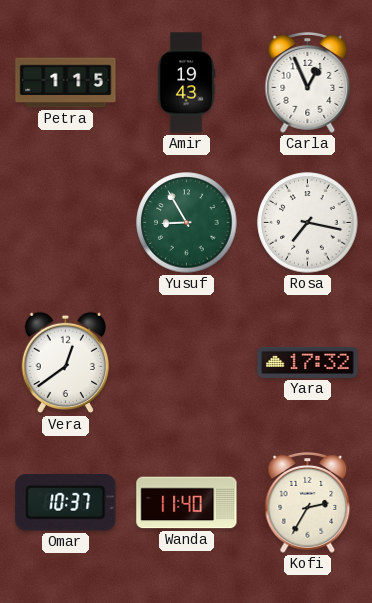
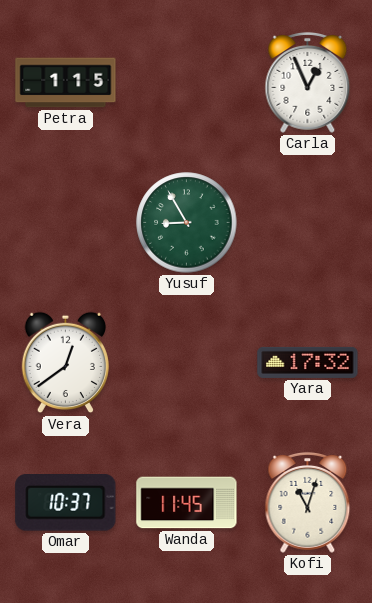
Amir: 19:43 -> none
Rosa: 7:17 -> none
Wanda: 11:40 -> 11:45
Kofi: 2:35 -> 11:03
